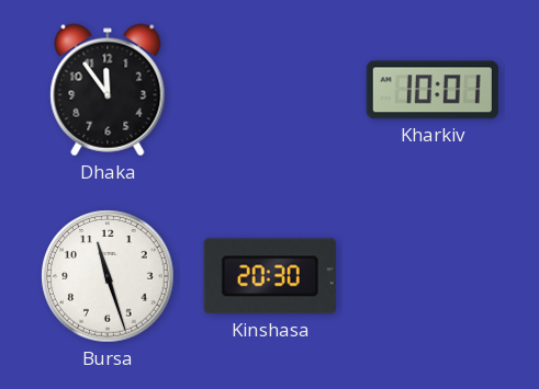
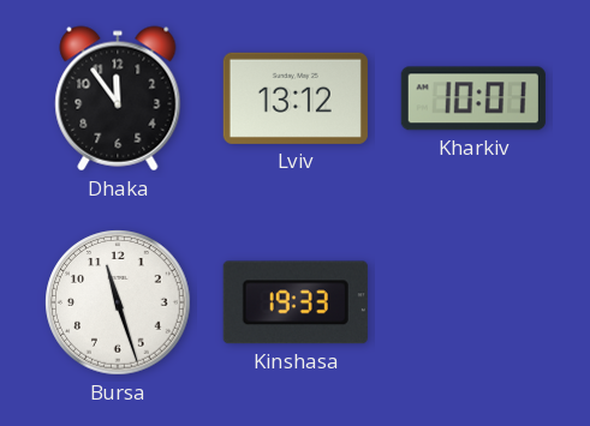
Lviv: none -> 13:12
Kinshasa: 20:30 -> 19:33
